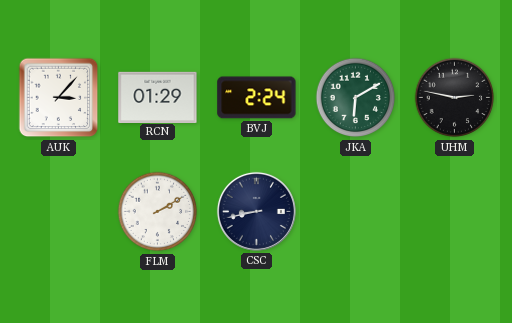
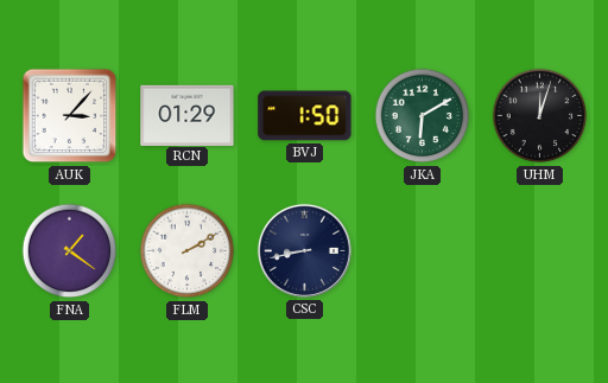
BVJ: 2:24 -> 1:50
UHM: 2:47 -> 12:03
FNA: none -> 1:21
